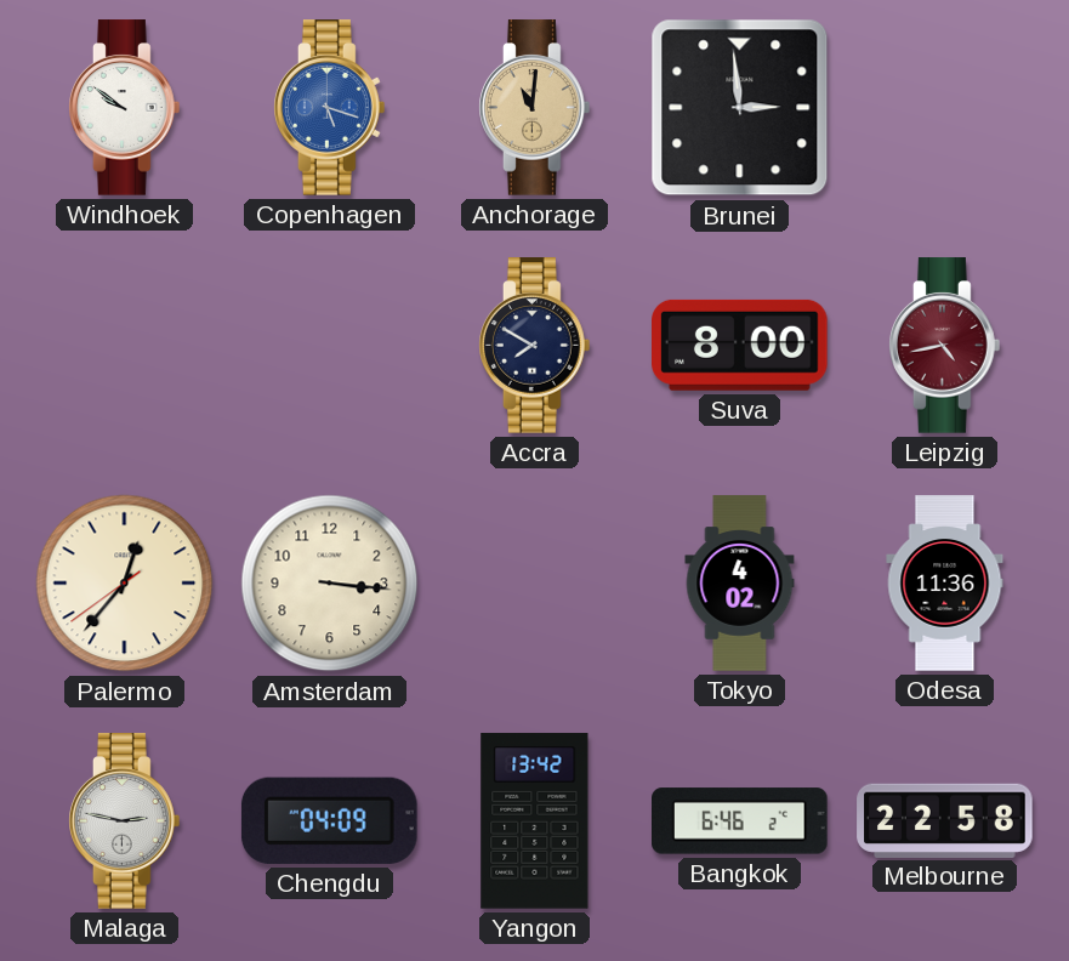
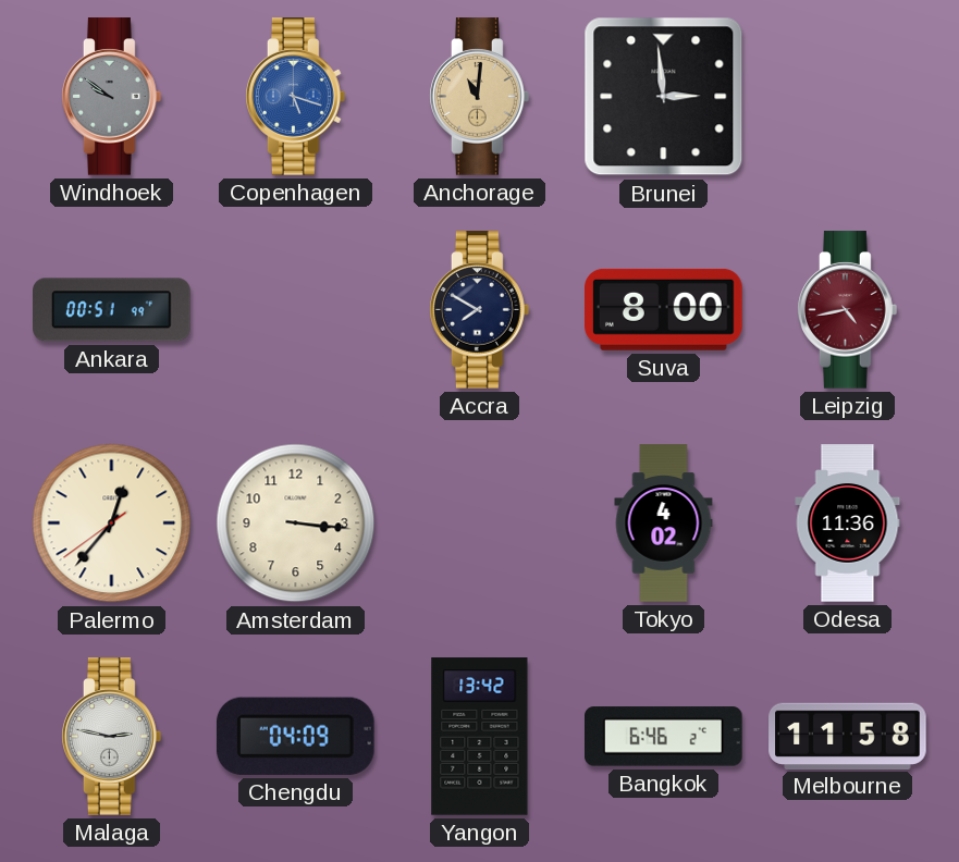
Windhoek dial: white -> grey
Ankara: none -> 00:51
Melbourne: 22:58 -> 11:58
